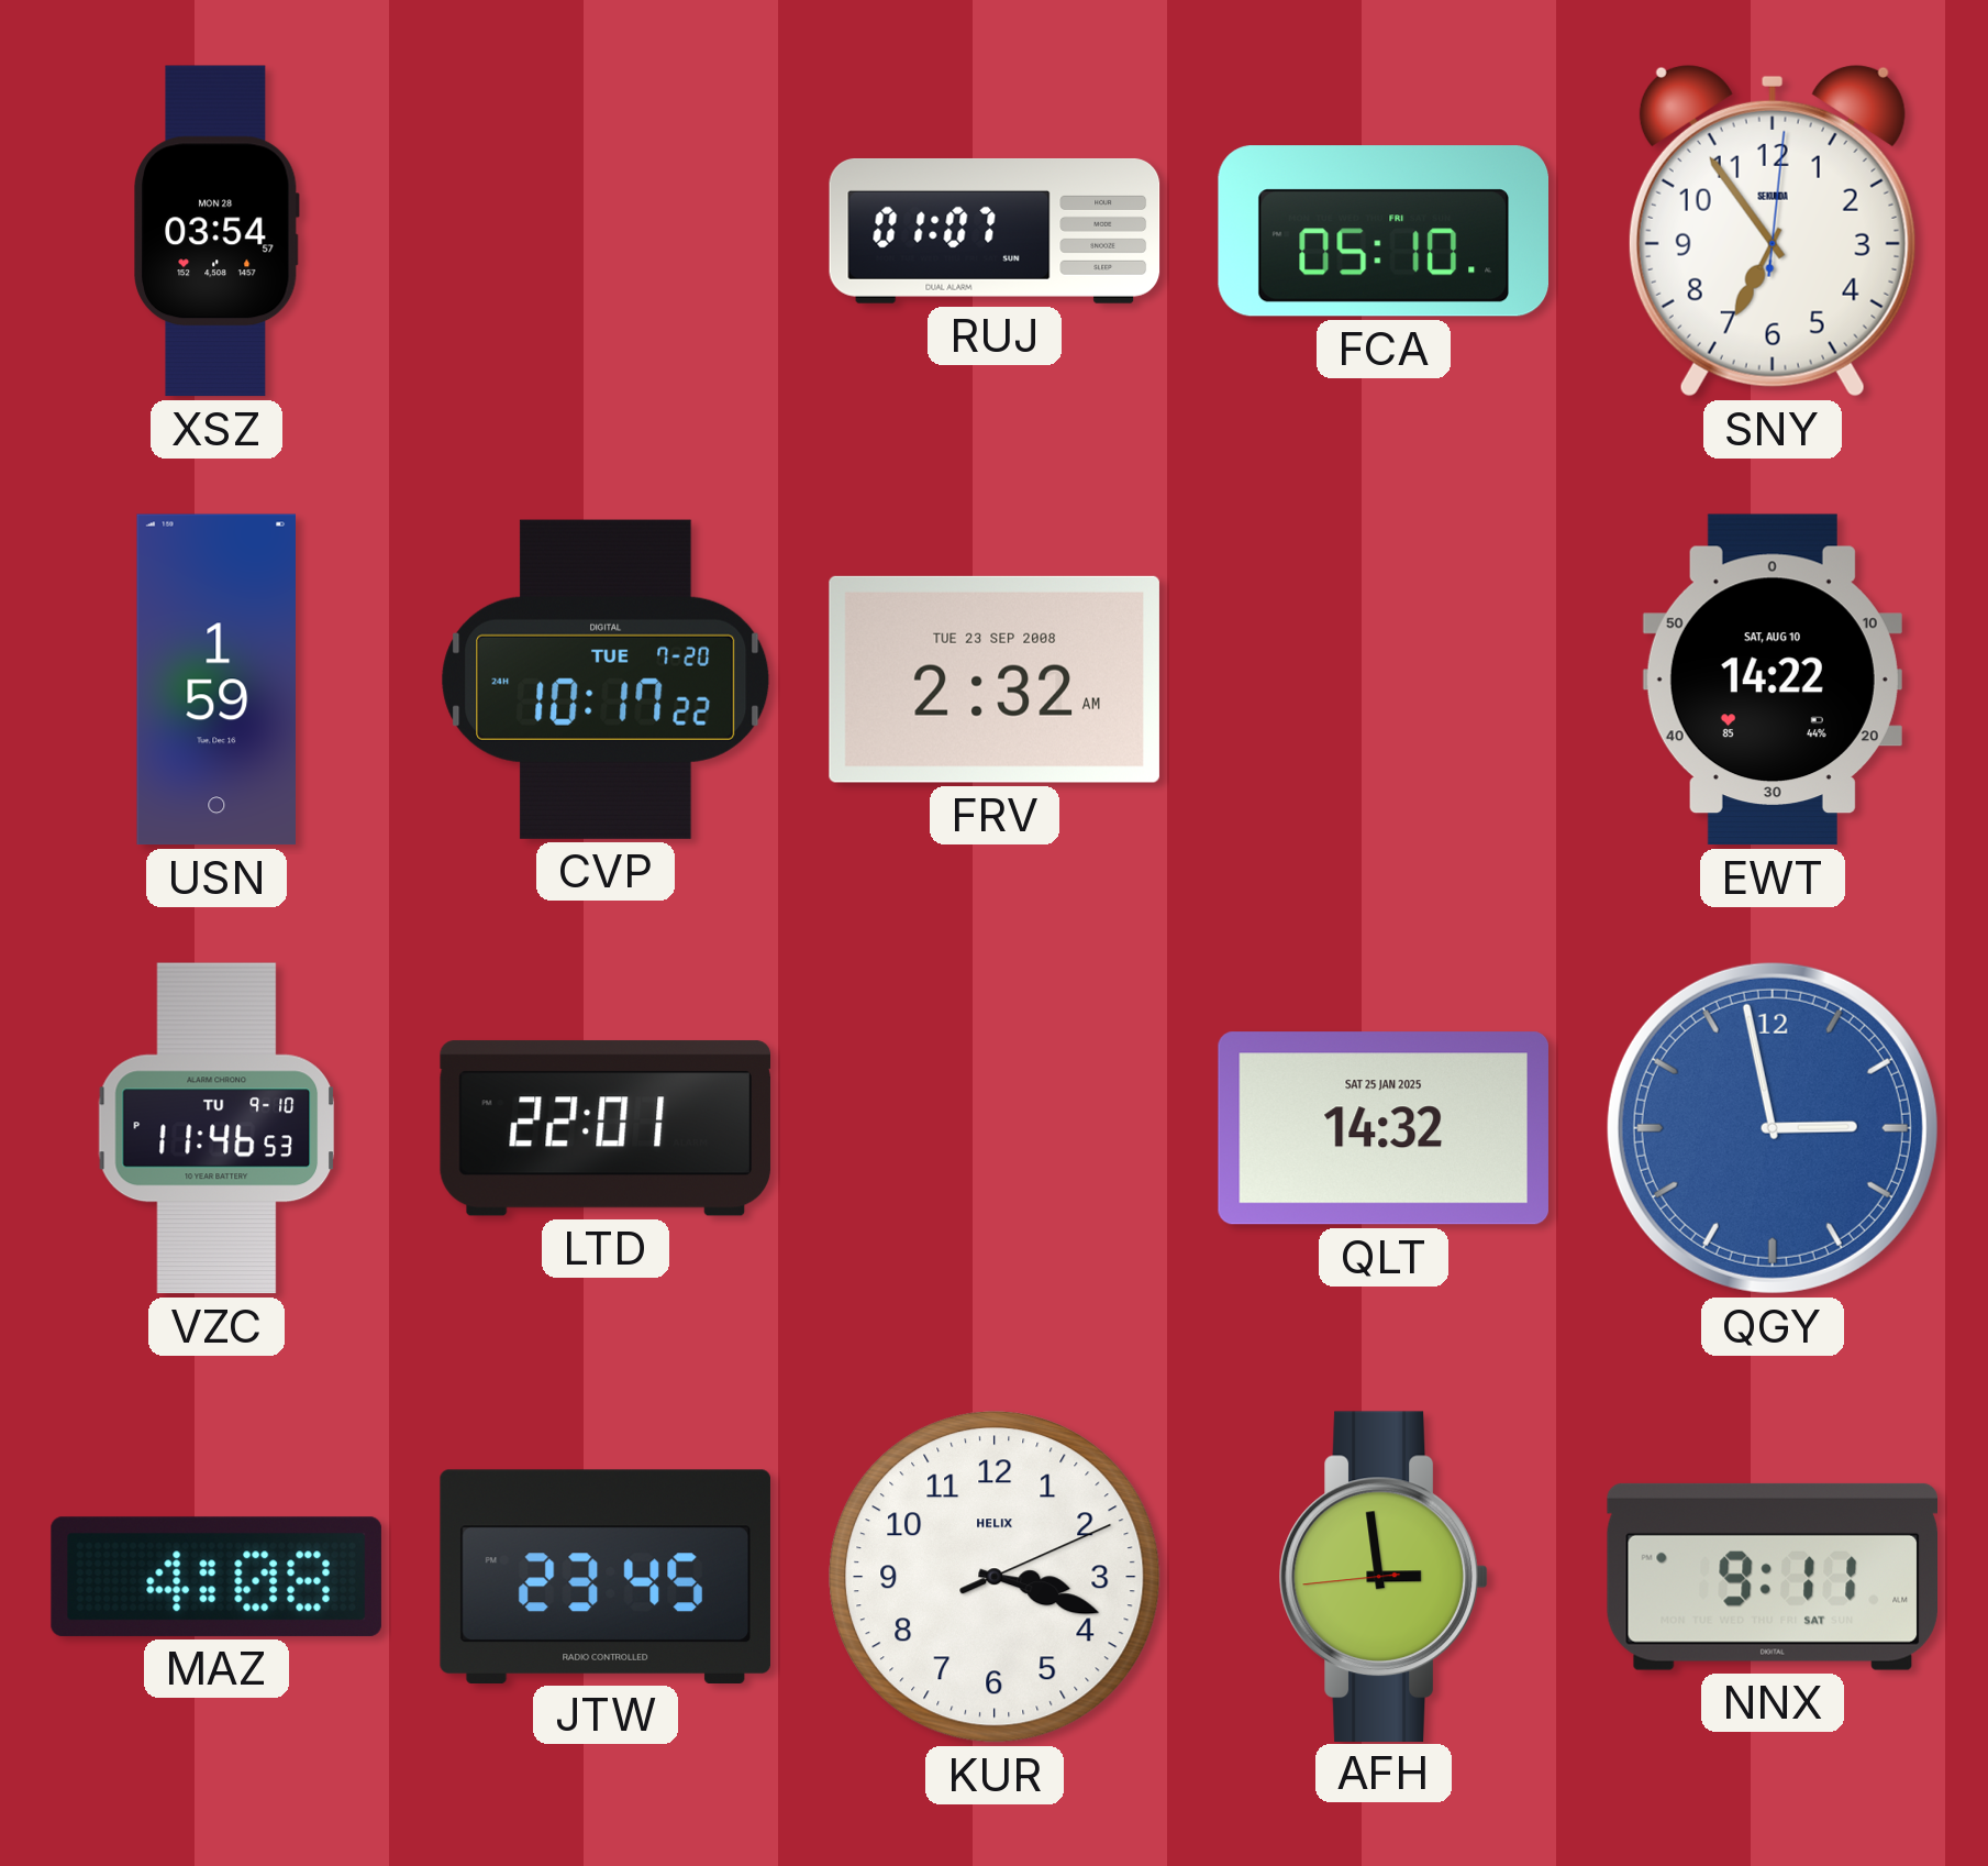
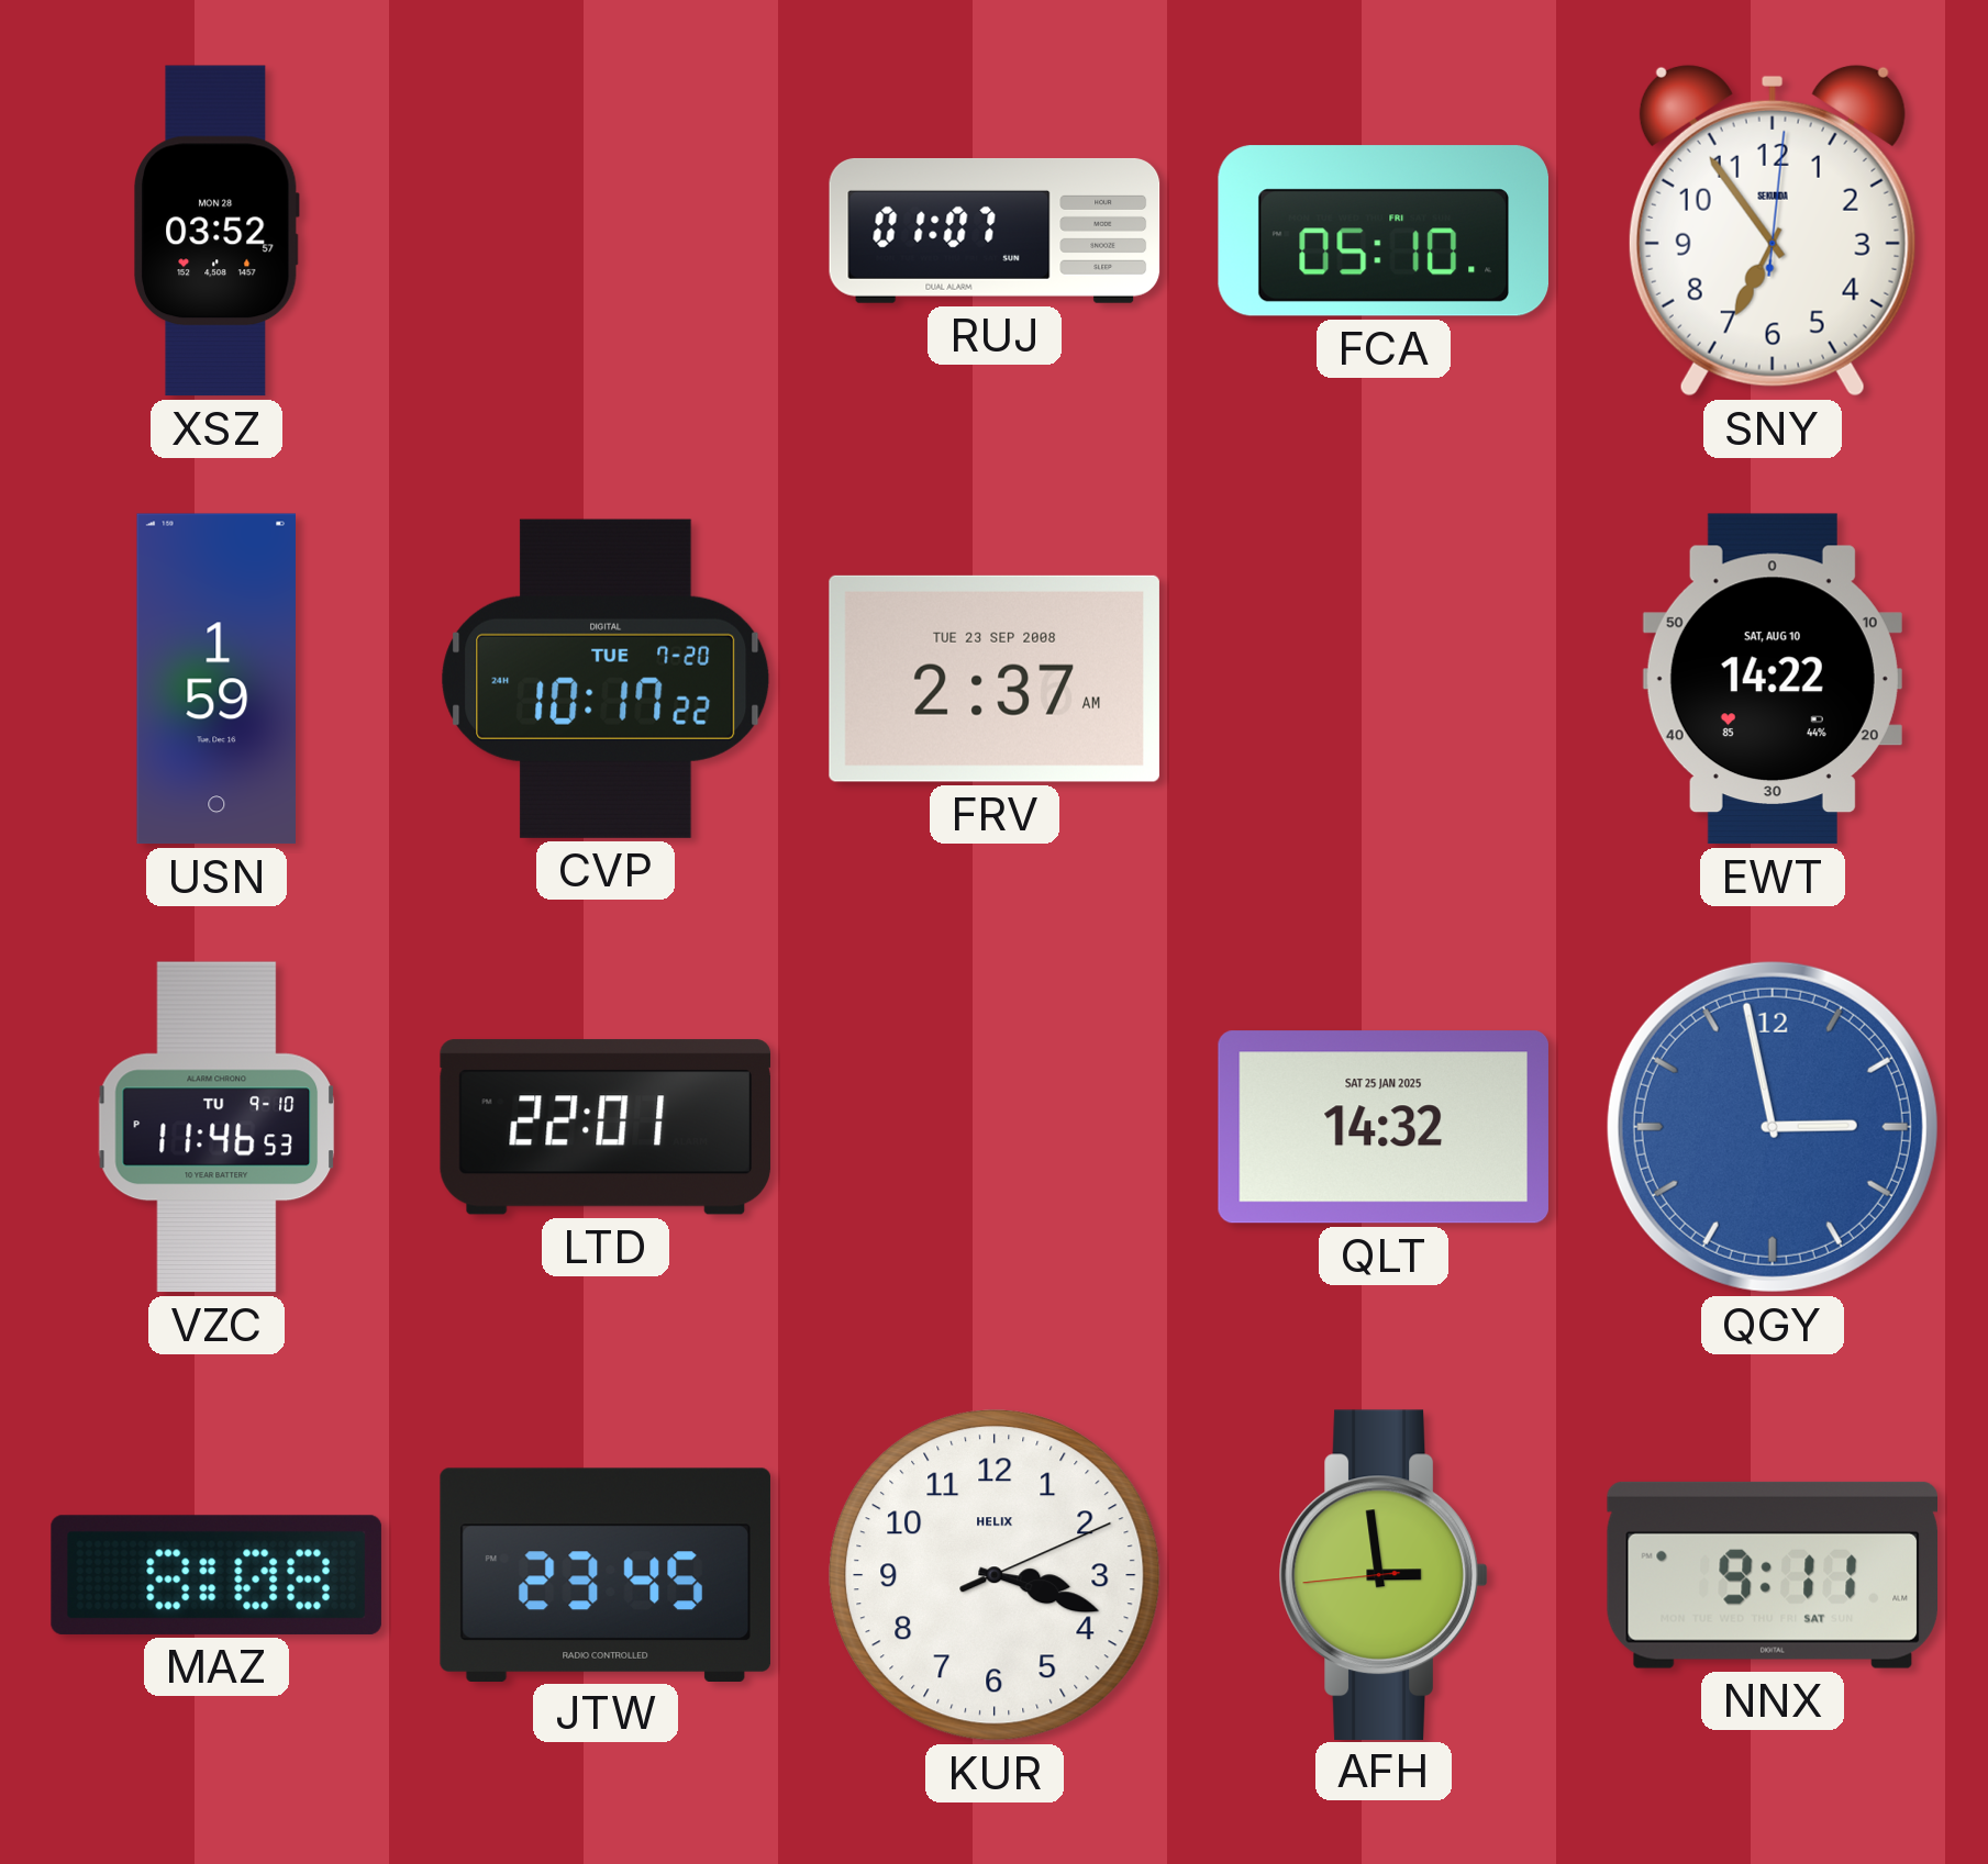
XSZ: 03:54 -> 03:52
FRV: 2:32 -> 2:37
MAZ: 4:08 -> 8:08
